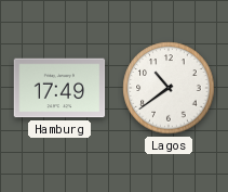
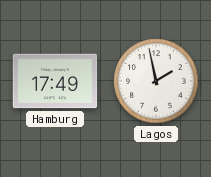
Lagos: 10:39 -> 1:58
